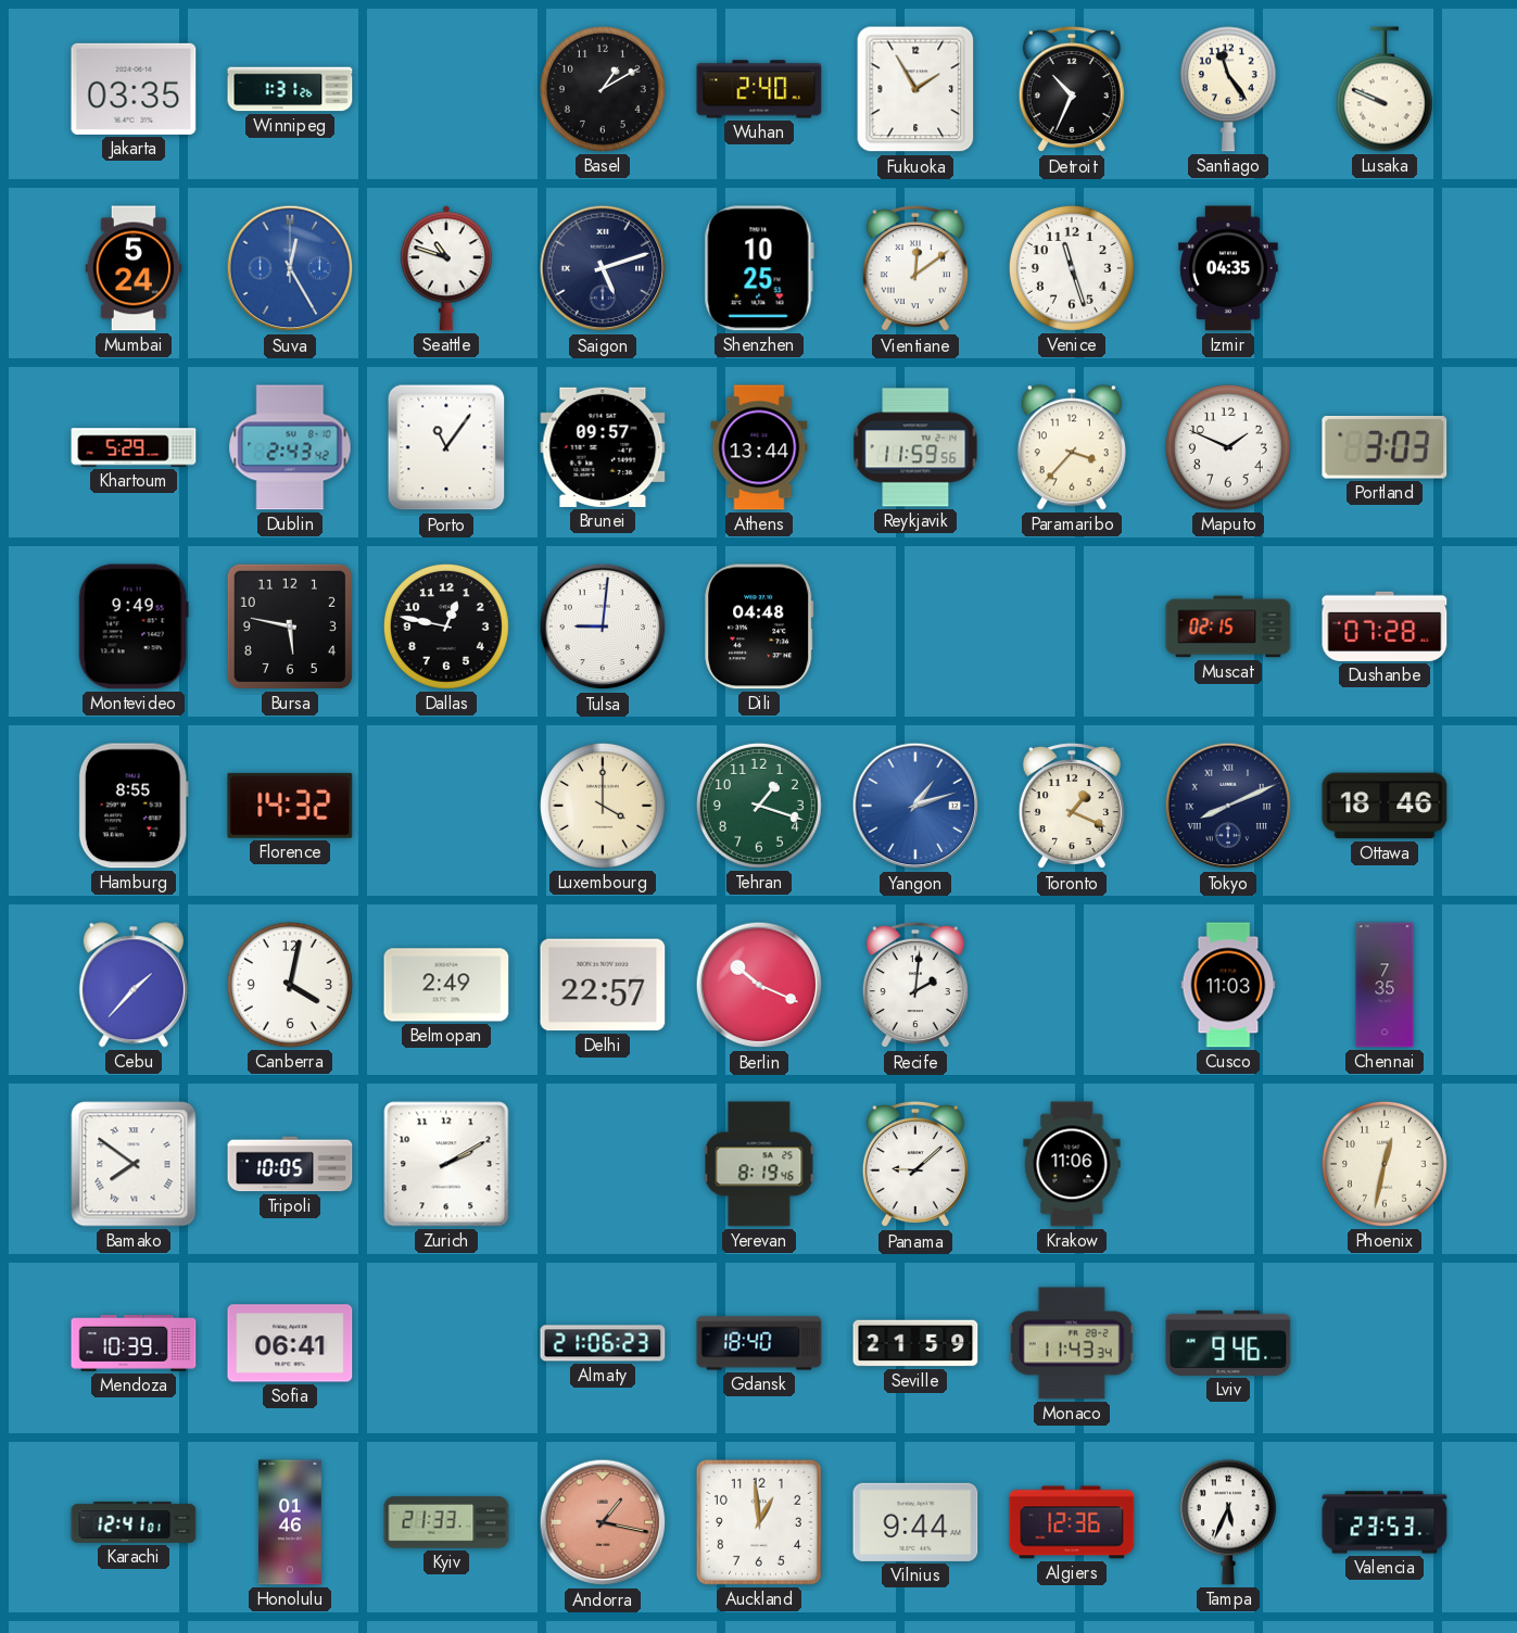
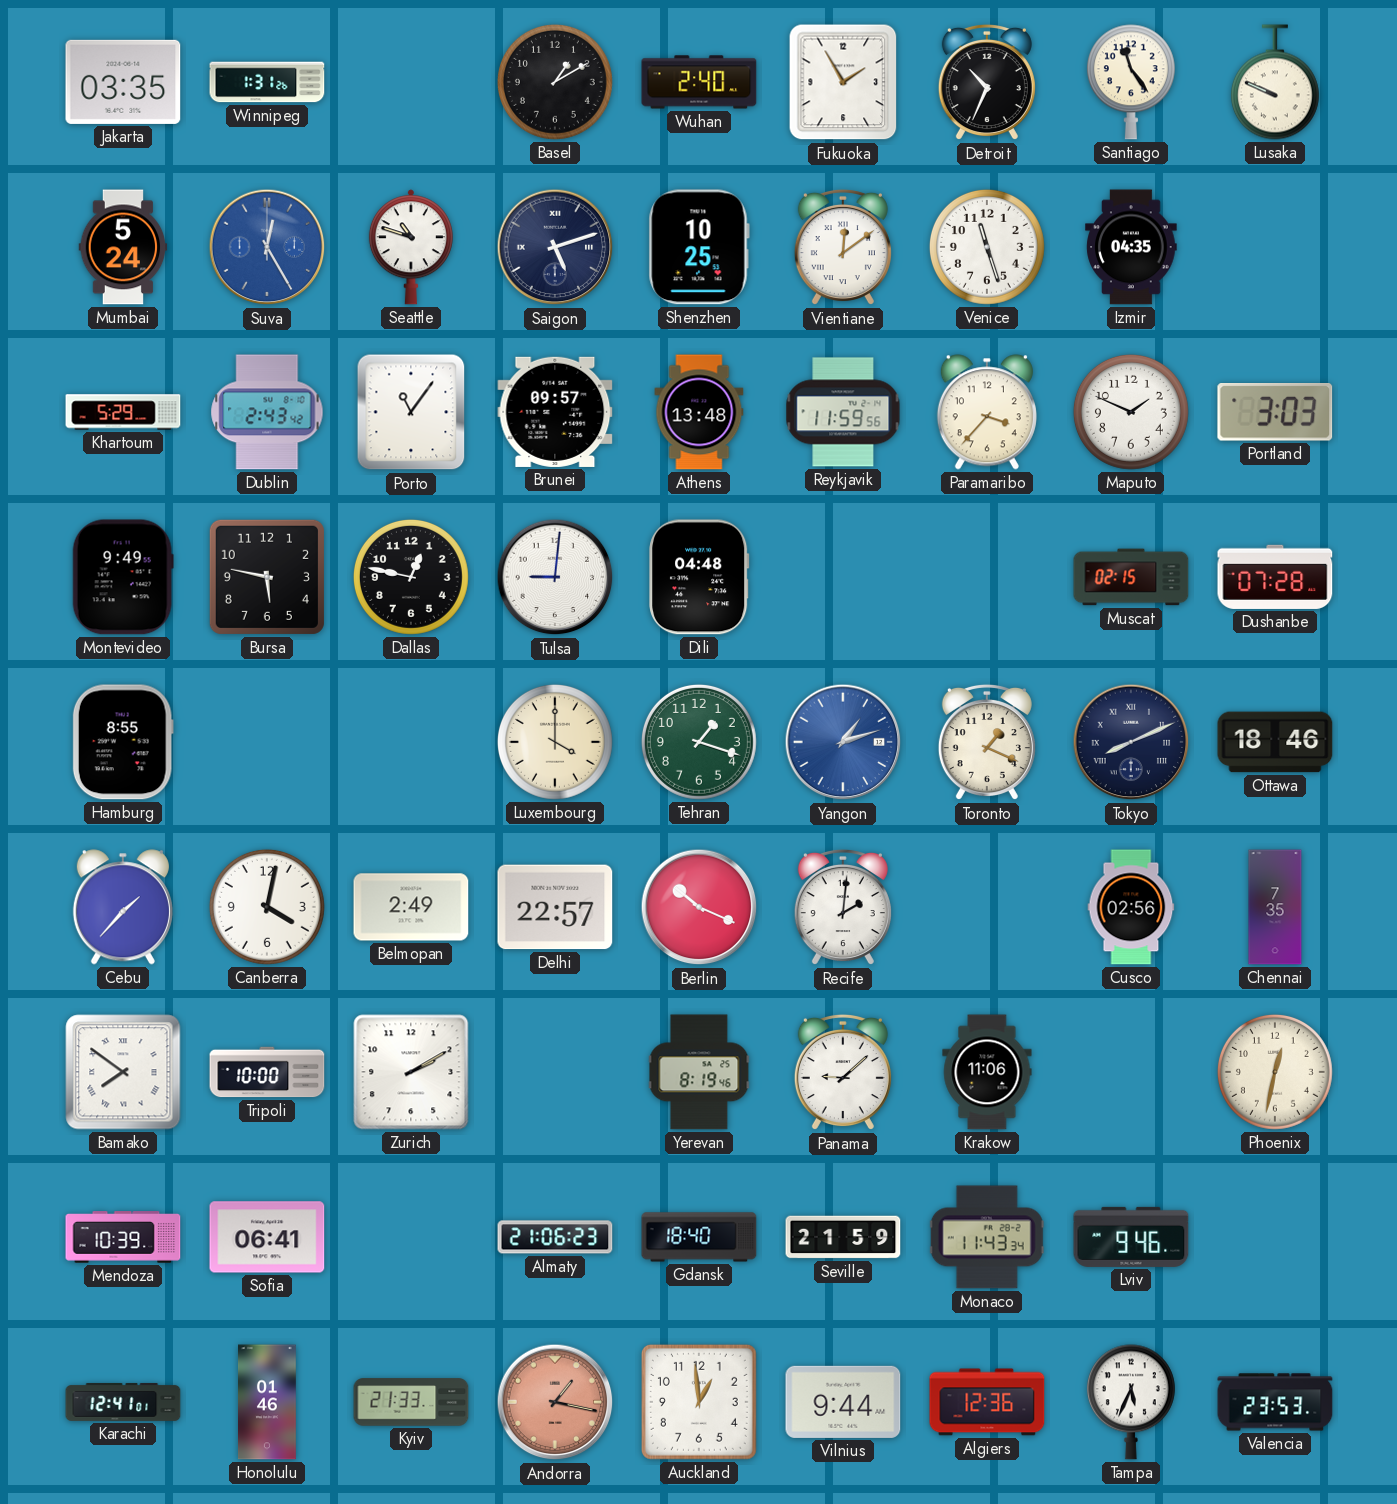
Athens: 13:44 -> 13:48
Florence: 14:32 -> none
Cusco: 11:03 -> 02:56
Tripoli: 10:05 -> 10:00
